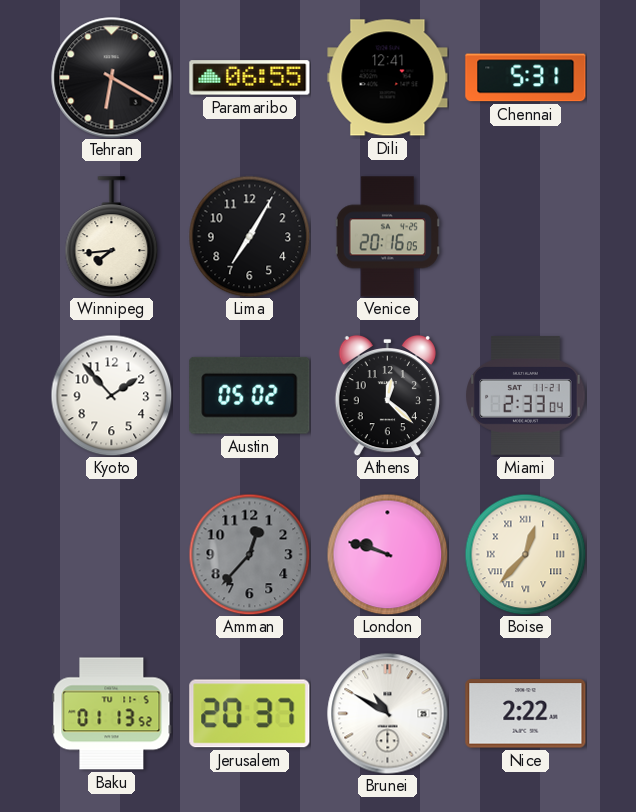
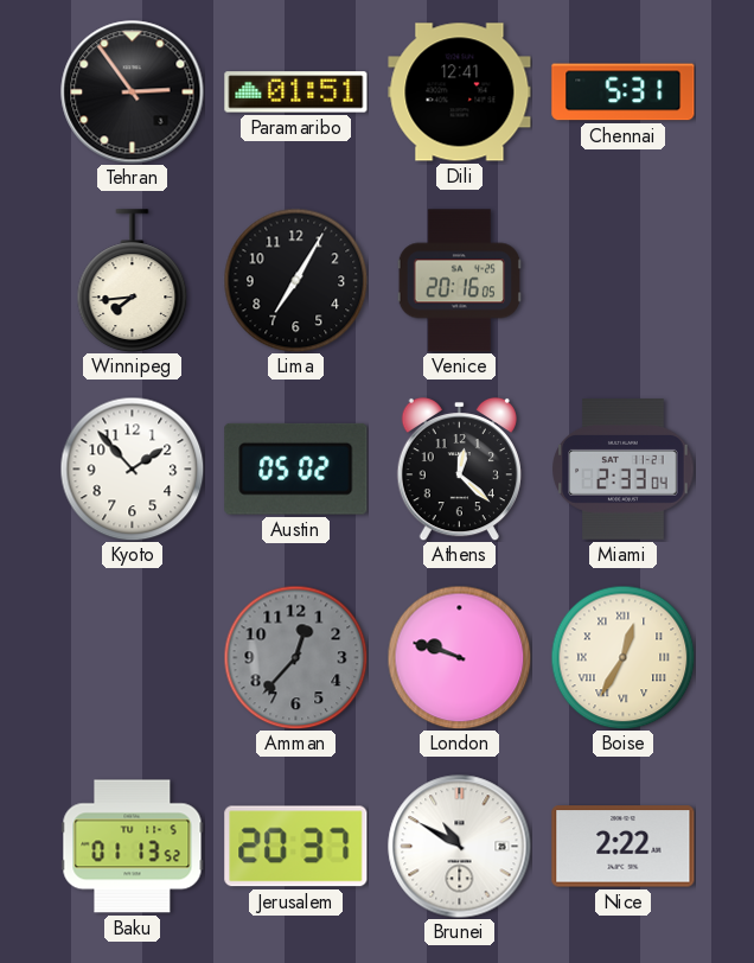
Tehran: 6:20 -> 2:54
Paramaribo: 06:55 -> 01:51
Boise: 12:37 -> 12:35
